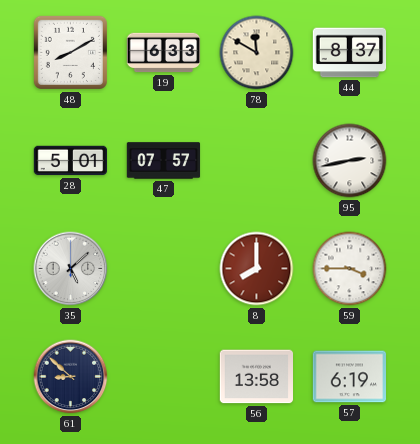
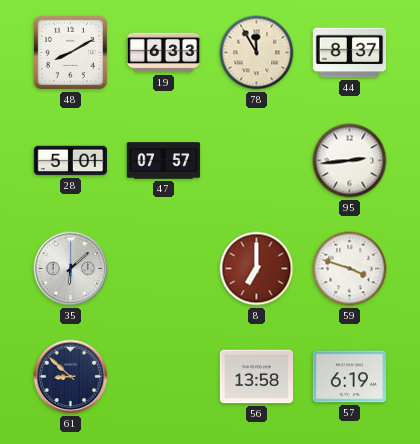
78: 11:50 -> 11:55
95: 2:43 -> 2:44
35: 5:08 -> 6:08
8: 8:00 -> 7:00
59: 3:45 -> 3:48
